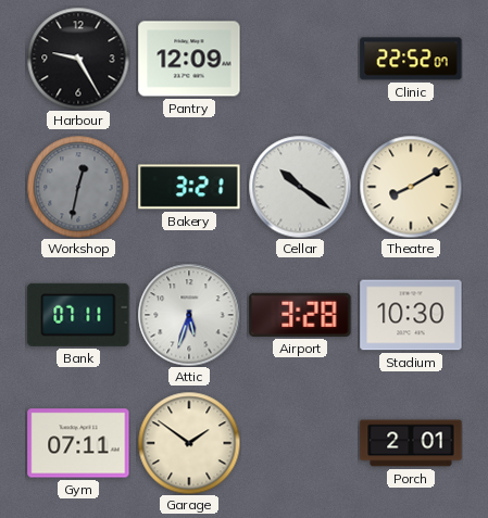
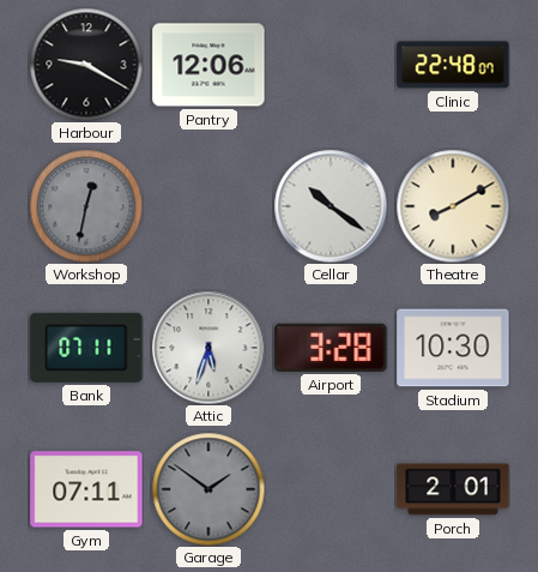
Harbour: 9:25 -> 9:20
Pantry: 12:09 -> 12:06
Clinic: 22:52 -> 22:48
Bakery: 3:21 -> none
Garage dial: cream -> grey
